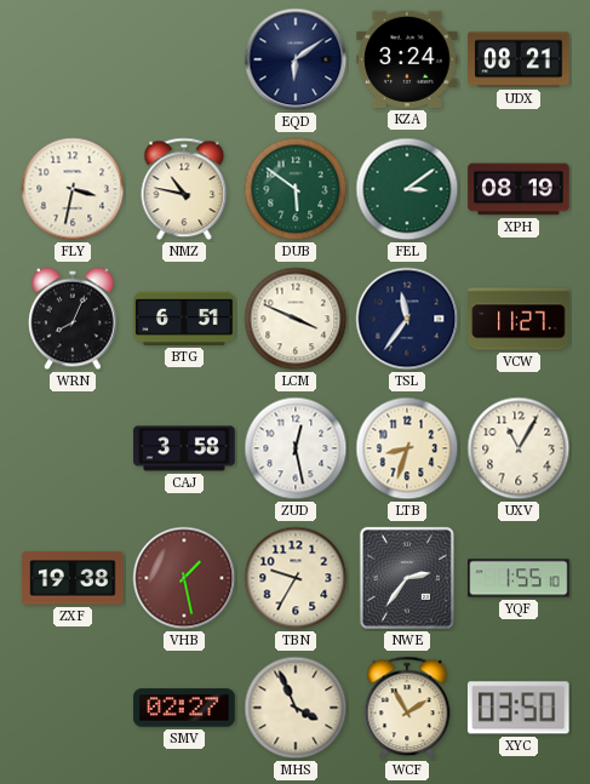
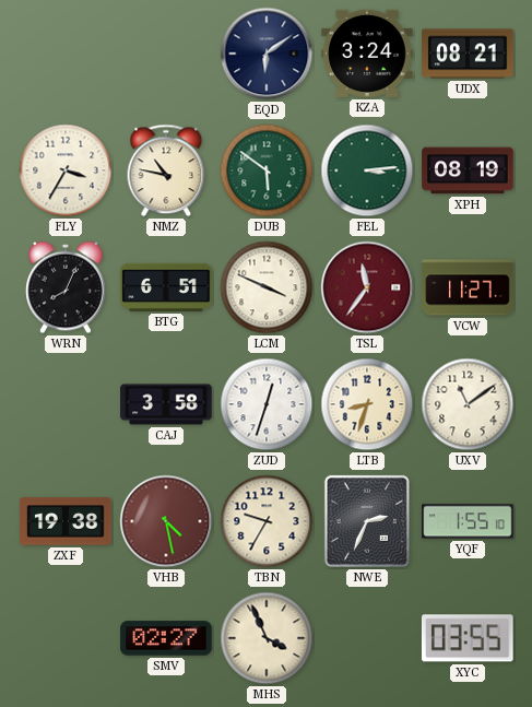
FLY: 3:32 -> 3:35
FEL: 3:09 -> 3:14
TSL dial: navy -> burgundy
ZUD: 12:28 -> 12:33
UXV: 11:05 -> 11:09
VHB: 1:28 -> 4:28
NWE: 2:36 -> 2:34
WCF: 1:55 -> none
XYC: 03:50 -> 03:55
